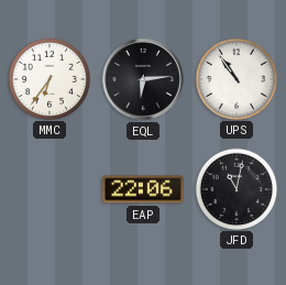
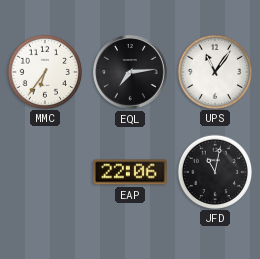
EQL: 6:14 -> 7:14
UPS: 10:54 -> 11:06
